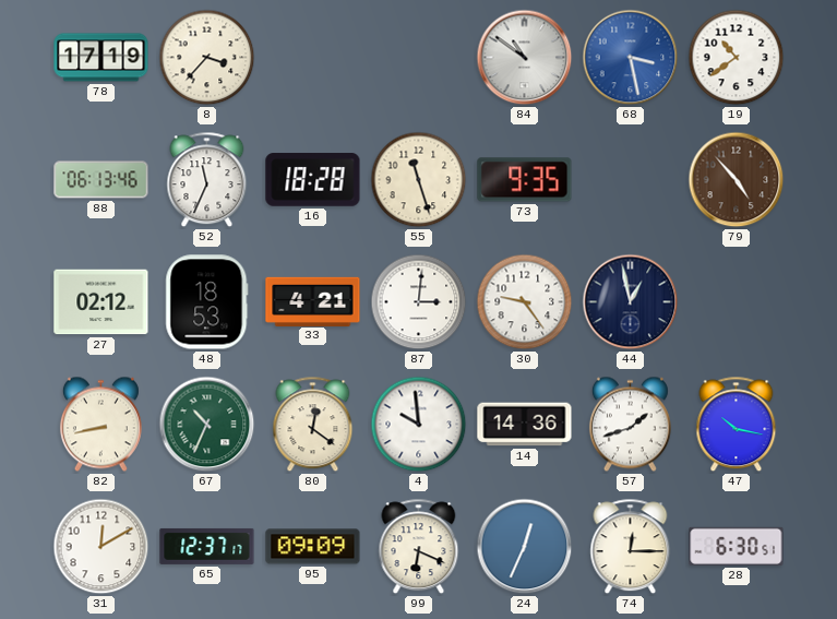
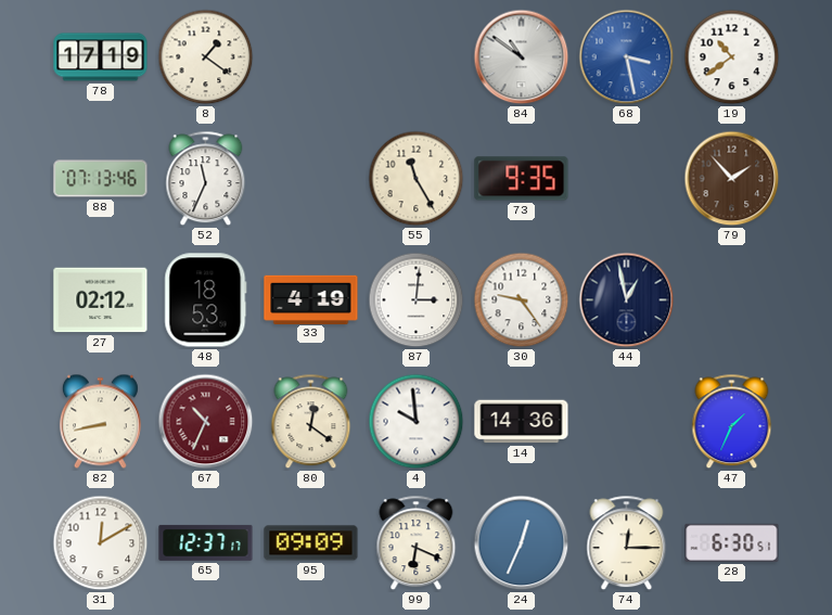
8: 3:37 -> 1:21
88: 06:13 -> 07:13
16: 18:28 -> none
55: 11:27 -> 11:25
79: 4:53 -> 1:53
33: 4:21 -> 4:19
67 dial: green -> burgundy
57: 1:42 -> none
47: 10:17 -> 1:34
